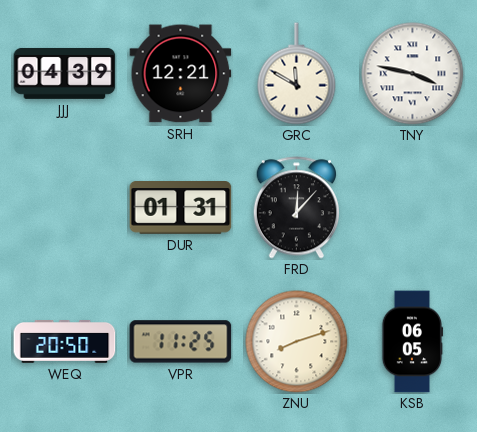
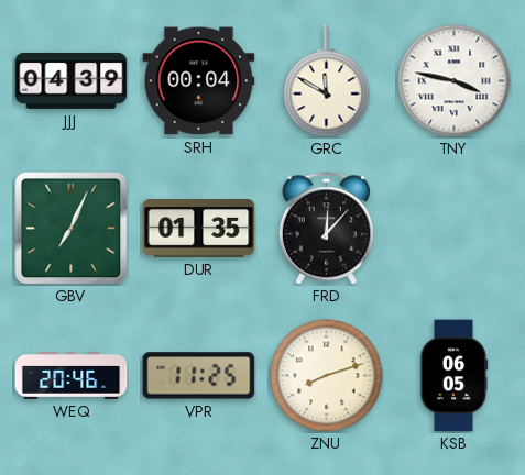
SRH: 12:21 -> 00:04
GBV: none -> 7:04
DUR: 01:31 -> 01:35
WEQ: 20:50 -> 20:46
